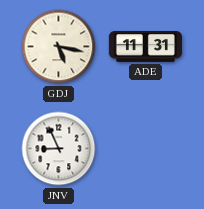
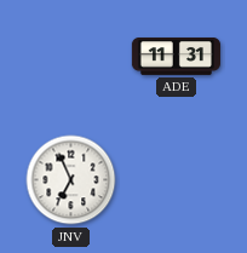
GDJ: 5:17 -> none
JNV: 8:56 -> 6:56
